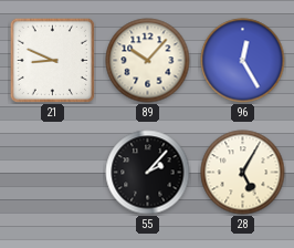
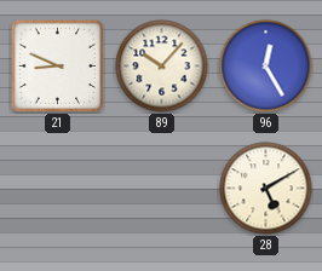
55: 2:07 -> none
28: 5:05 -> 5:10
